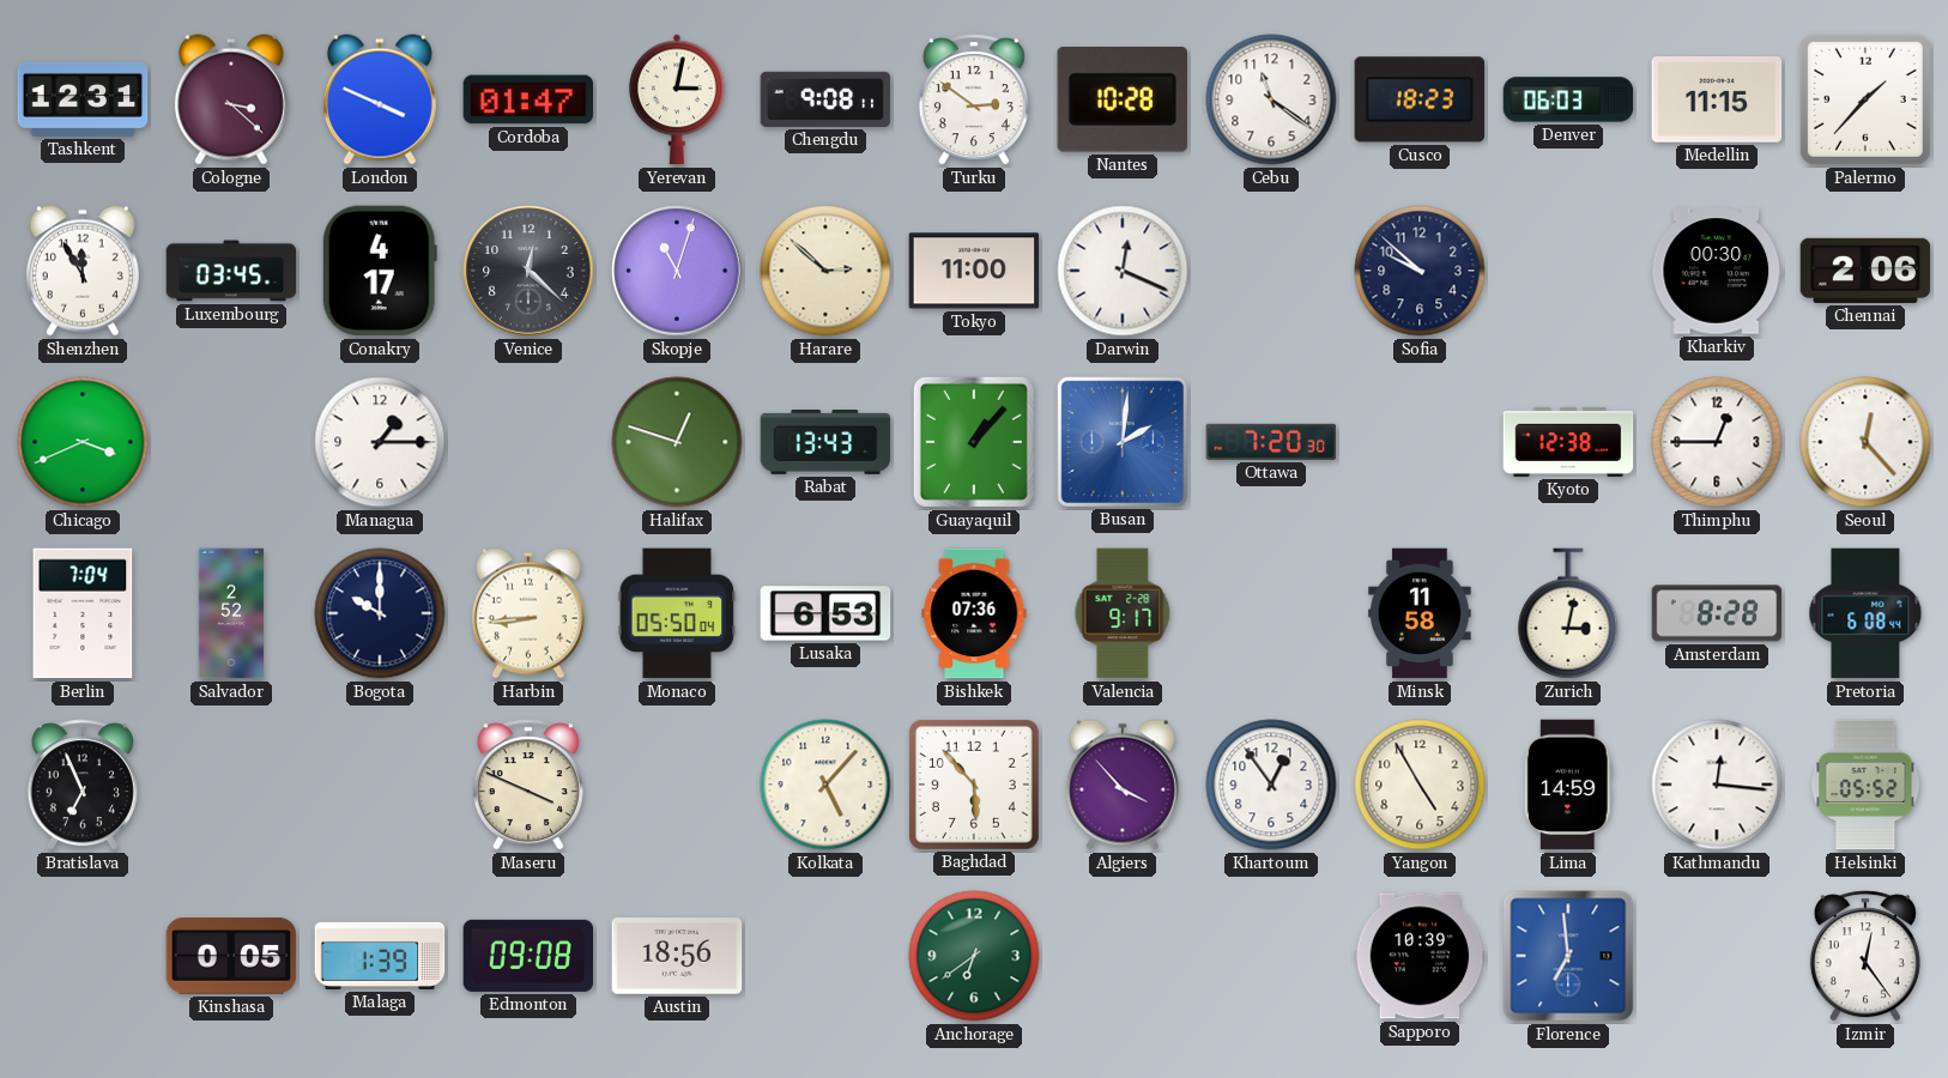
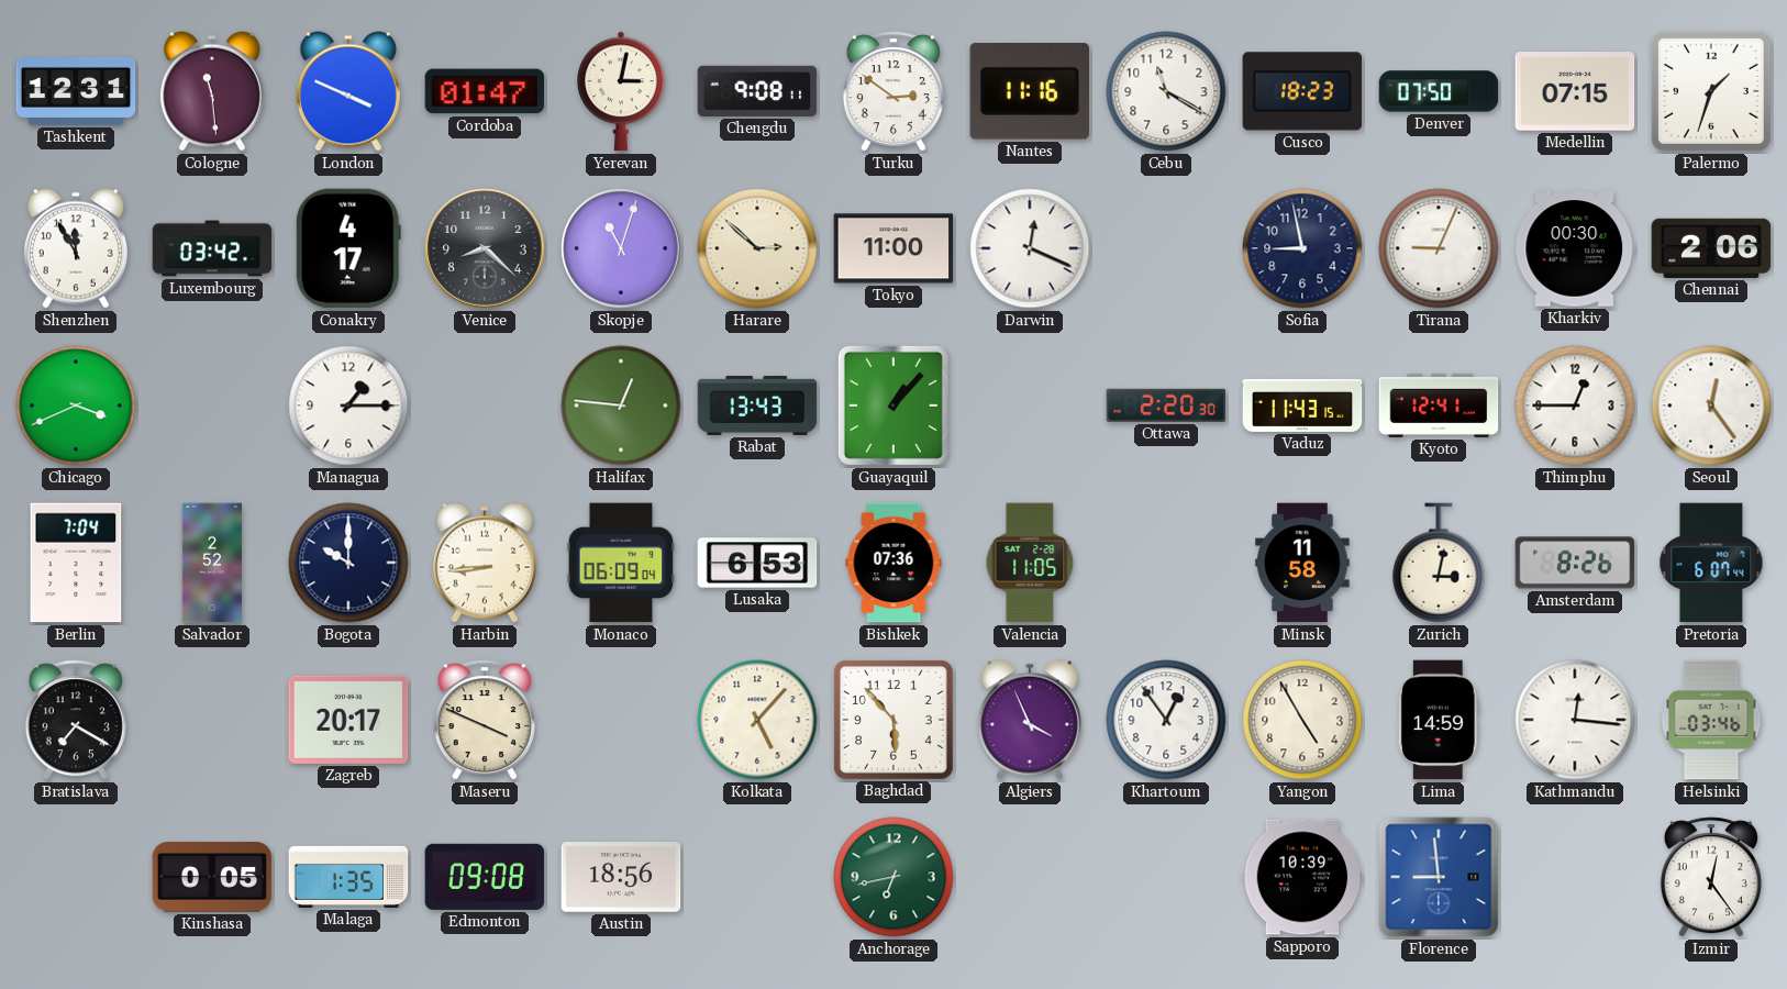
Cologne: 3:22 -> 11:29
Nantes: 10:28 -> 11:16
Cebu: 11:21 -> 11:20
Denver: 06:03 -> 07:50
Medellin: 11:15 -> 07:15
Palermo: 1:37 -> 1:33
Luxembourg: 03:45 -> 03:42
Venice: 12:22 -> 8:22
Sofia: 9:52 -> 8:58
Tirana: none -> 9:04
Halifax: 12:48 -> 12:46
Busan: 2:01 -> none
Ottawa: 7:20 -> 2:20
Vaduz: none -> 11:43
Kyoto: 12:38 -> 12:41
Seoul: 12:23 -> 12:24
Monaco: 05:50 -> 06:09
Valencia: 9:17 -> 11:05
Amsterdam: 8:28 -> 8:26
Pretoria: 6:08 -> 6:07
Bratislava: 6:56 -> 7:20
Zagreb: none -> 20:17
Algiers: 3:53 -> 3:56
Helsinki: 05:52 -> 03:46
Malaga: 1:39 -> 1:35
Anchorage: 6:39 -> 6:43
Florence: 6:59 -> 8:59
